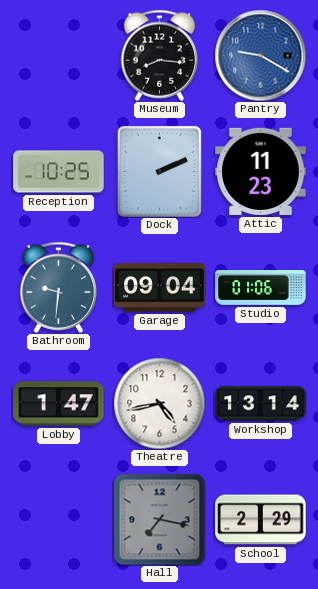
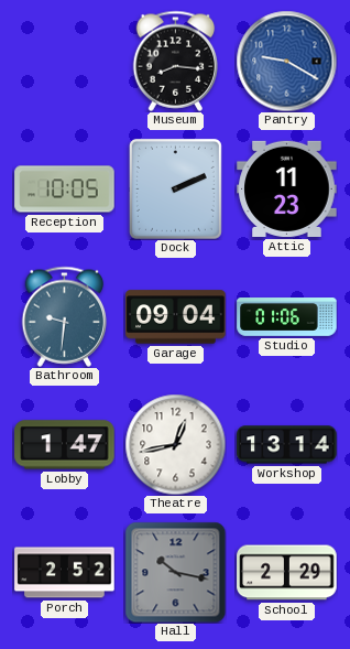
Reception: 10:25 -> 10:05
Theatre: 4:43 -> 12:43
Porch: none -> 2:52
Hall: 7:17 -> 10:17
